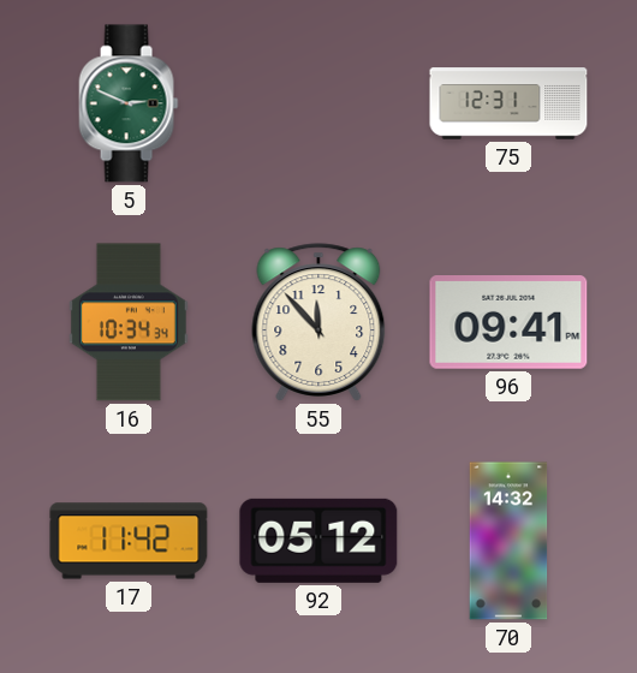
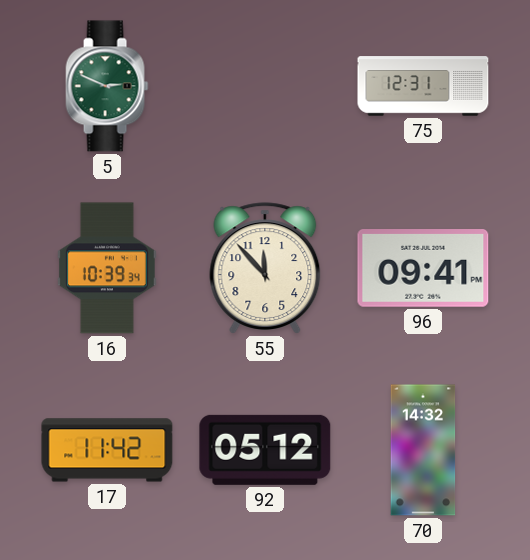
16: 10:34 -> 10:39
